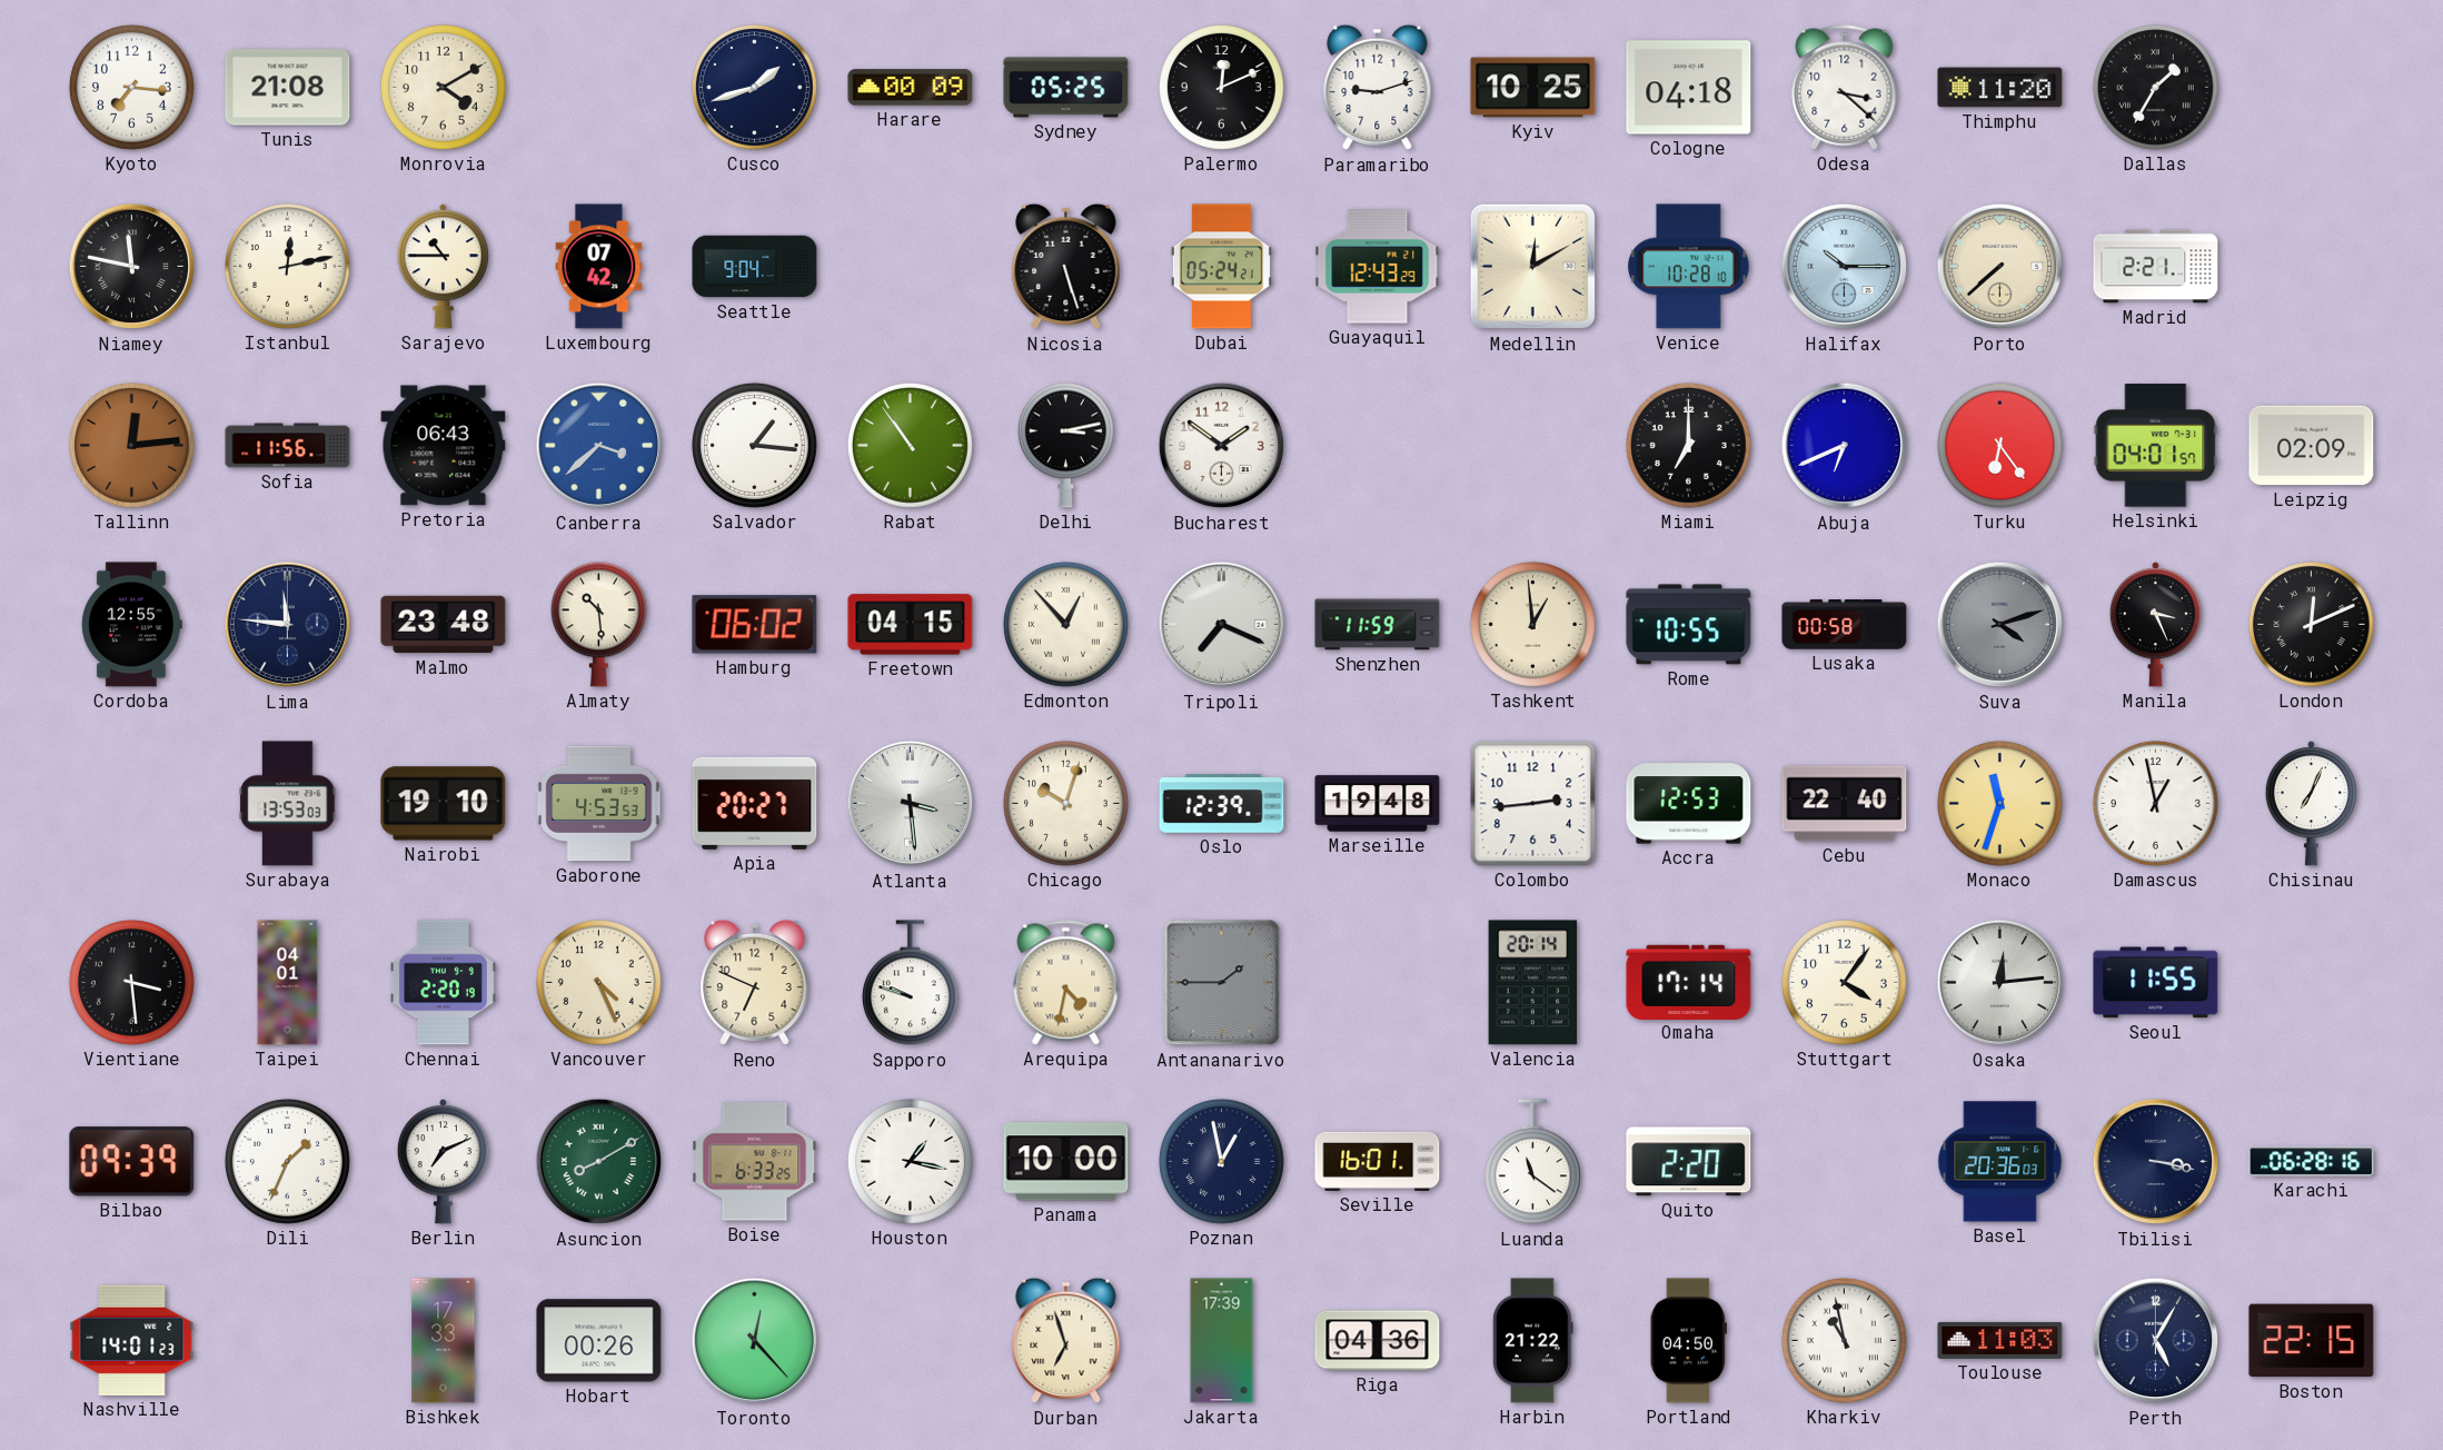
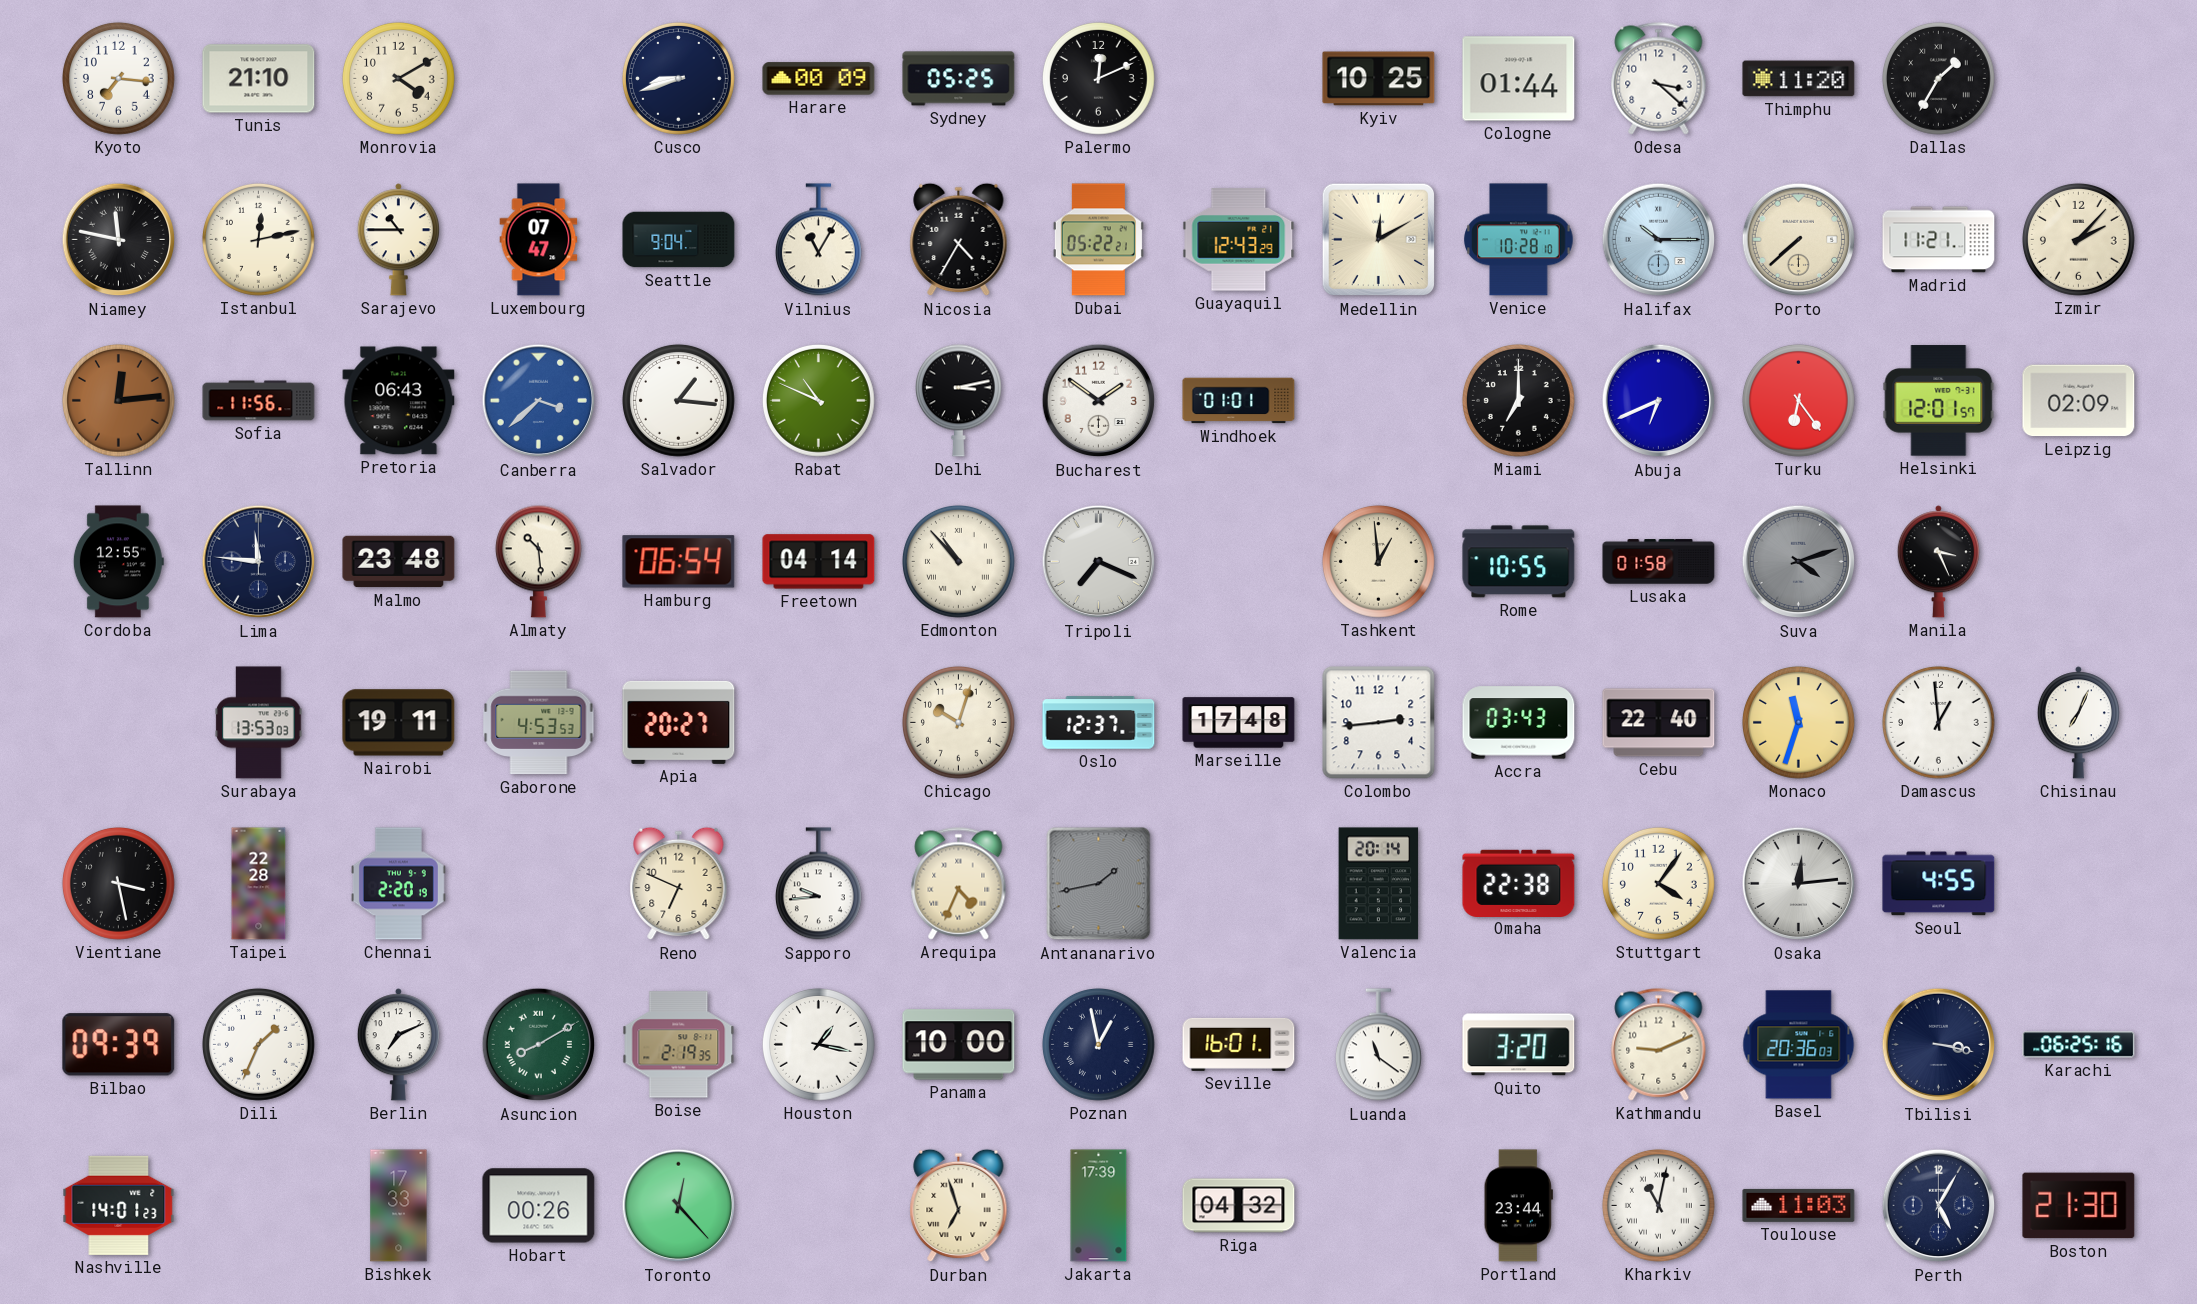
Tunis: 21:08 -> 21:10
Cusco: 1:42 -> 8:42
Paramaribo: 9:12 -> none
Cologne: 04:18 -> 01:44
Luxembourg: 07:42 -> 07:47
Vilnius: none -> 11:05
Nicosia: 5:27 -> 4:35
Dubai: 05:24 -> 05:22
Madrid: 2:21 -> 11:21
Izmir: none -> 2:07
Rabat: 10:54 -> 10:49
Windhoek: none -> 01:01
Helsinki: 04:01 -> 12:01
Hamburg: 06:02 -> 06:54
Freetown: 04:15 -> 04:14
Edmonton: 12:53 -> 10:53
Shenzhen: 11:59 -> none
Lusaka: 00:58 -> 01:58
London: 12:11 -> none
Nairobi: 19:10 -> 19:11
Atlanta: 3:29 -> none
Oslo: 12:39 -> 12:37
Marseille: 19:48 -> 17:48
Accra: 12:53 -> 03:43
Damascus: 12:58 -> 12:59
Vientiane: 3:29 -> 3:28
Taipei: 04:01 -> 22:28
Vancouver: 4:26 -> none
Sapporo: 9:48 -> 9:44
Arequipa: 4:32 -> 4:34
Antananarivo: 1:45 -> 1:43
Omaha: 17:14 -> 22:38
Seoul: 11:55 -> 4:55
Boise: 6:33 -> 2:19
Quito: 2:20 -> 3:20
Kathmandu: none -> 9:11
Karachi: 06:28 -> 06:25
Riga: 04:36 -> 04:32
Harbin: 21:22 -> none
Portland: 04:50 -> 23:44
Kharkiv: 10:58 -> 11:02
Boston: 22:15 -> 21:30
